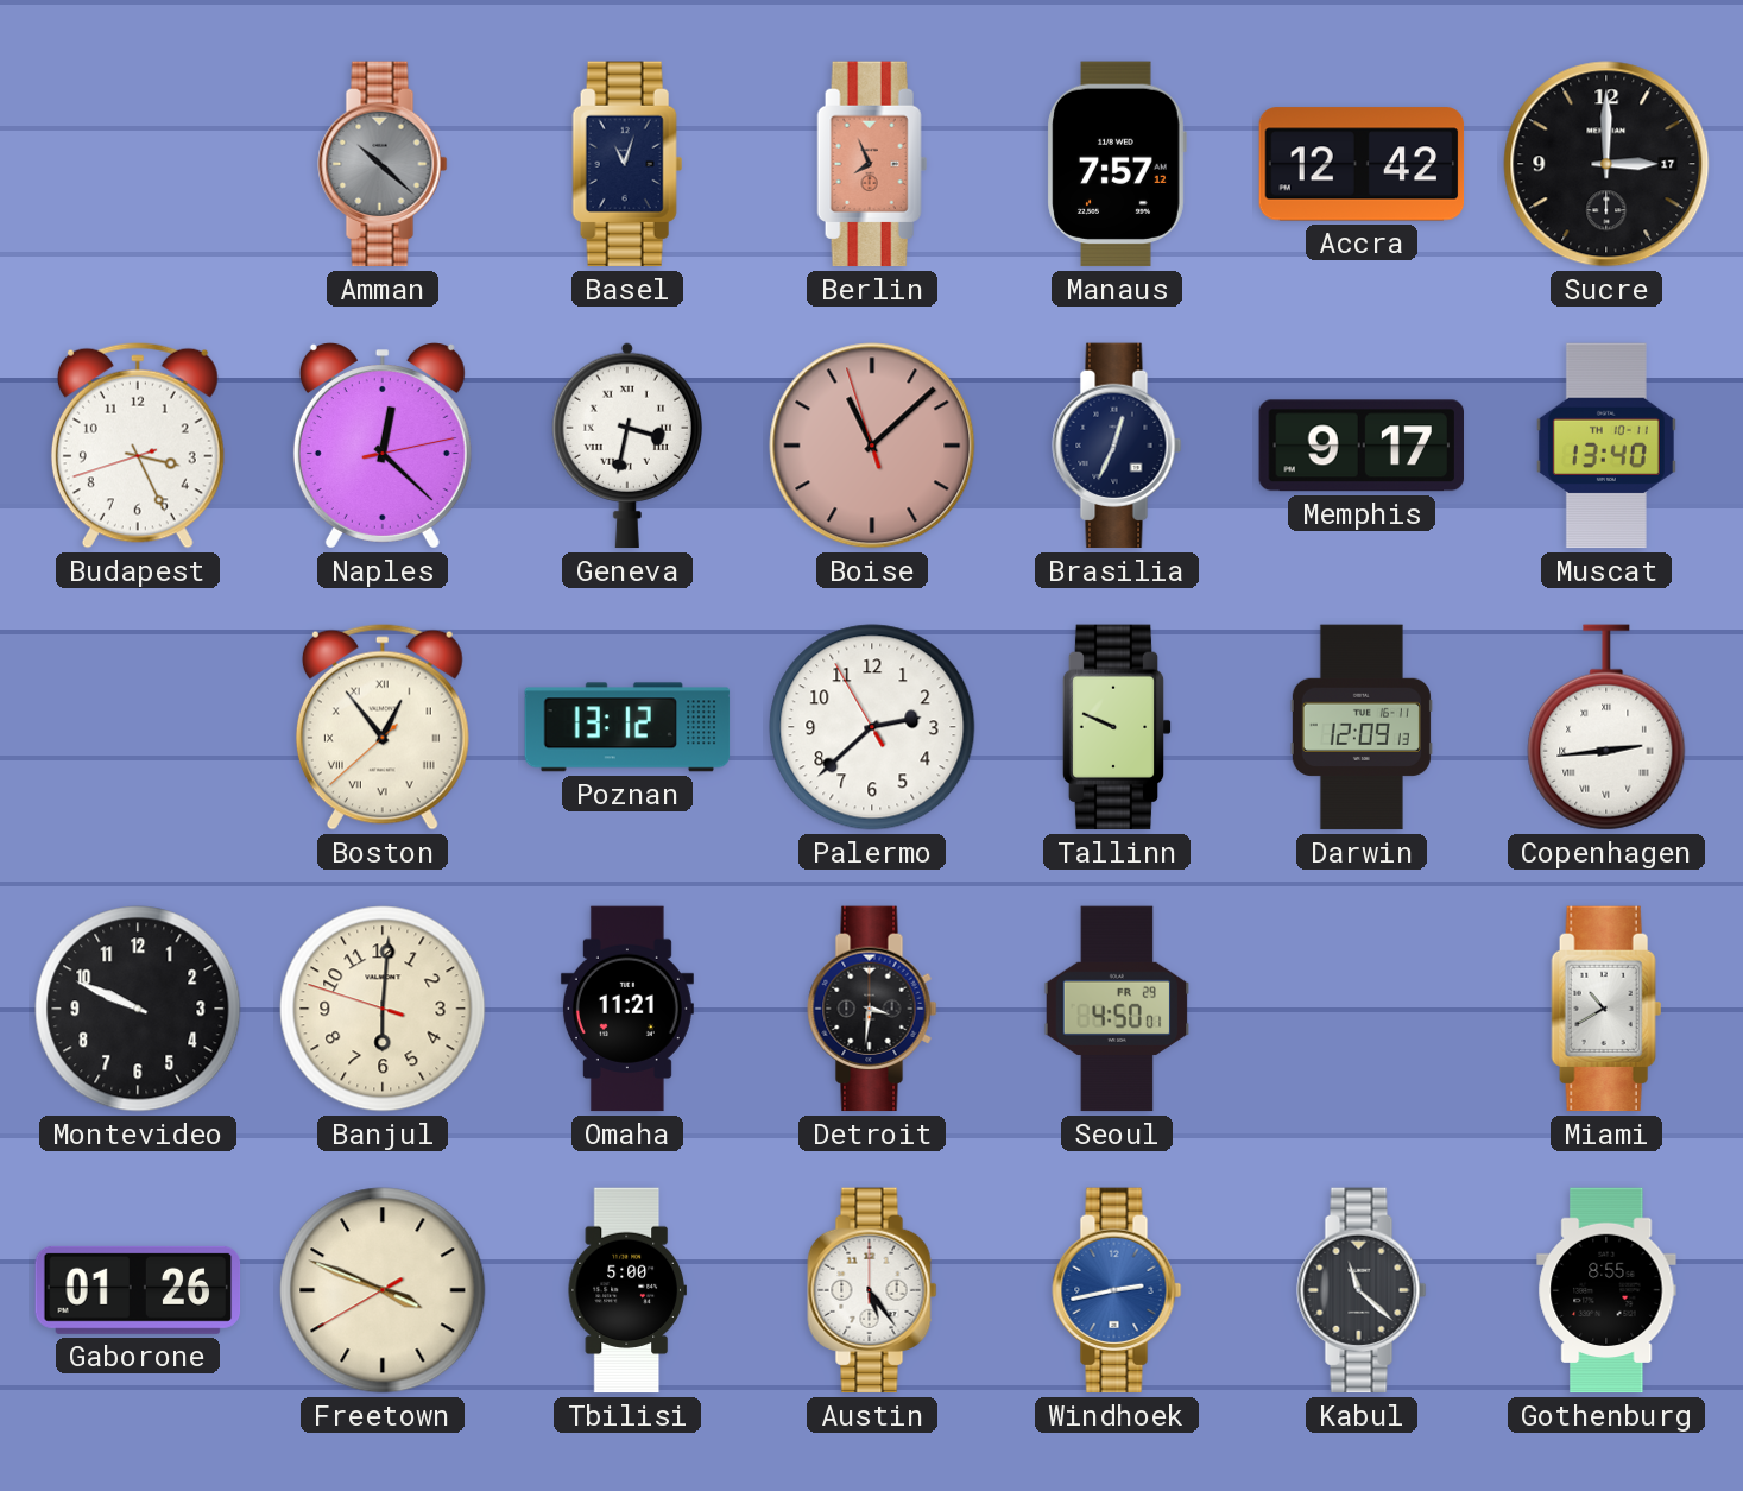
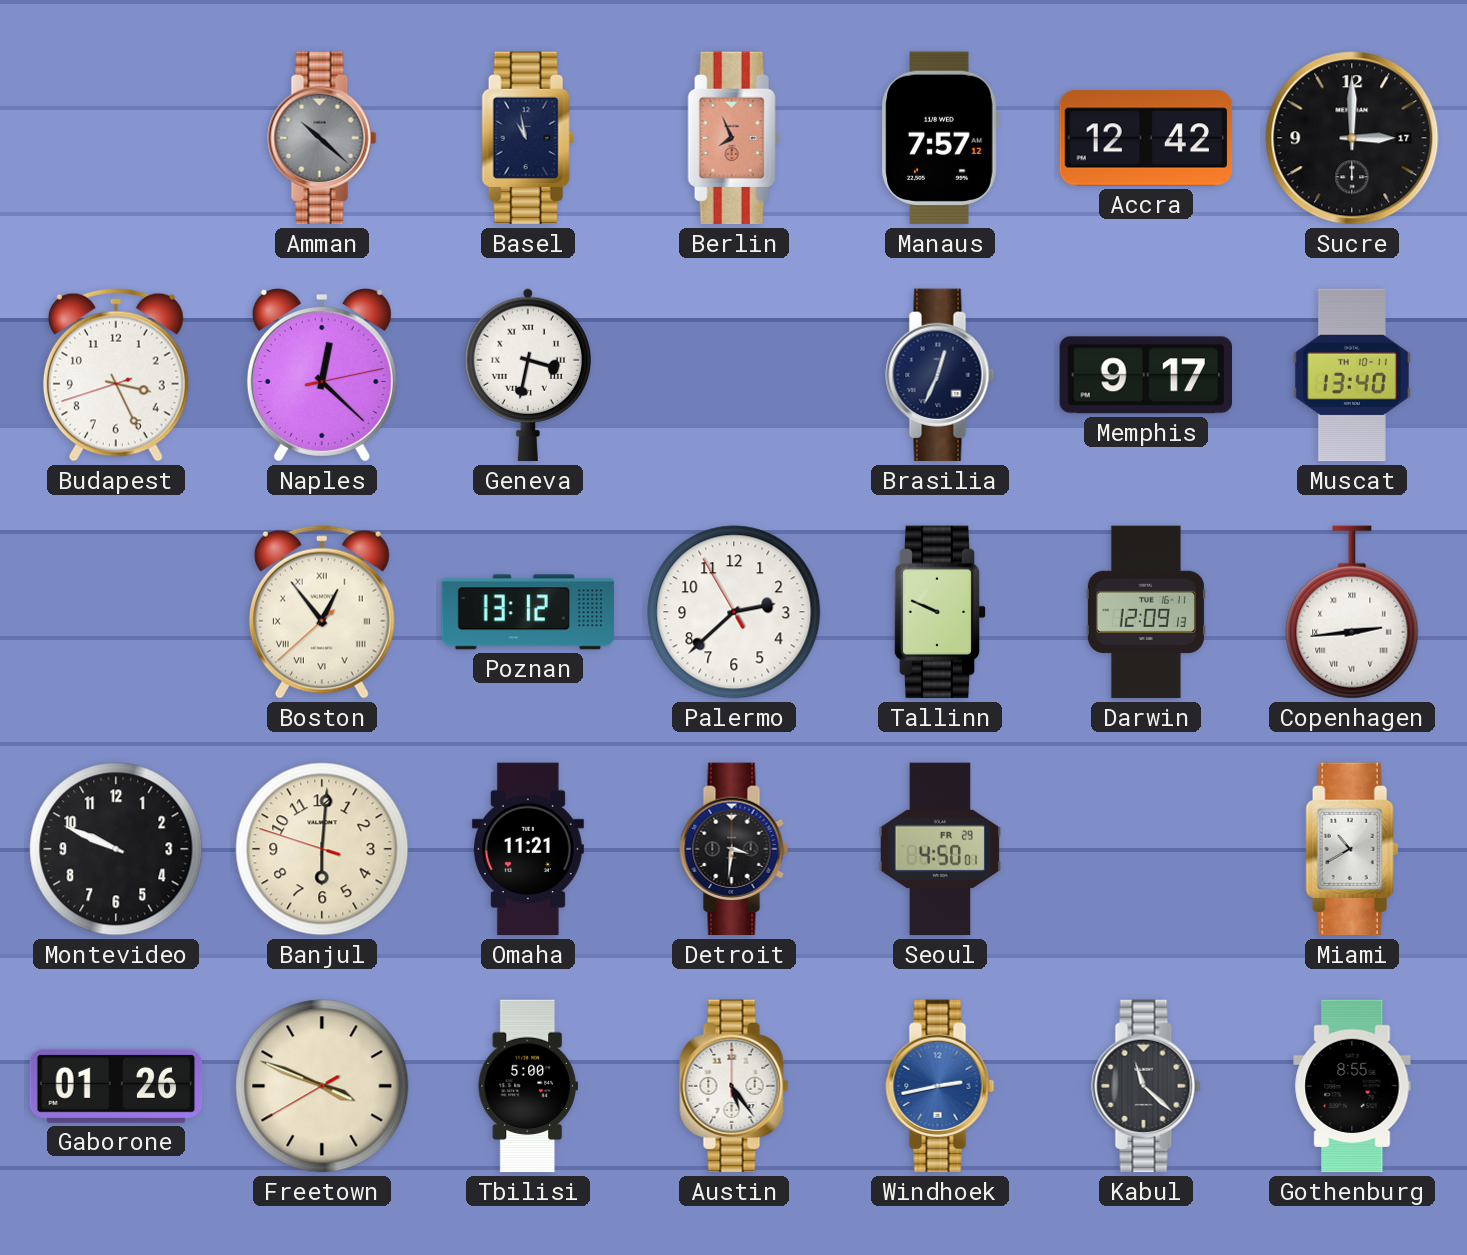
Basel: 11:03 -> 10:58
Boise: 11:07 -> none
